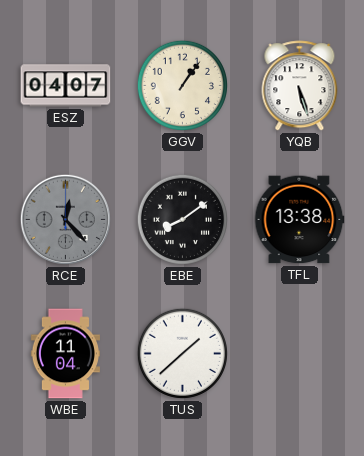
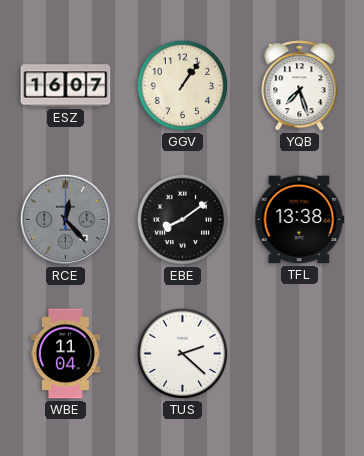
ESZ: 04:07 -> 16:07
YQB: 5:27 -> 7:27
TUS: 1:38 -> 2:22
